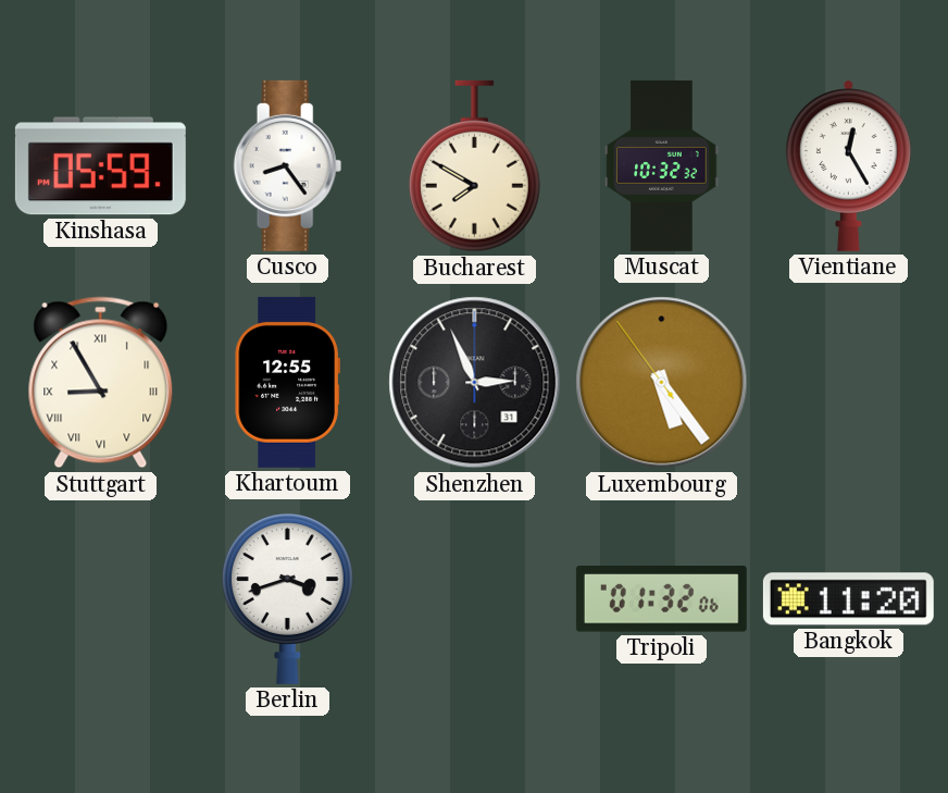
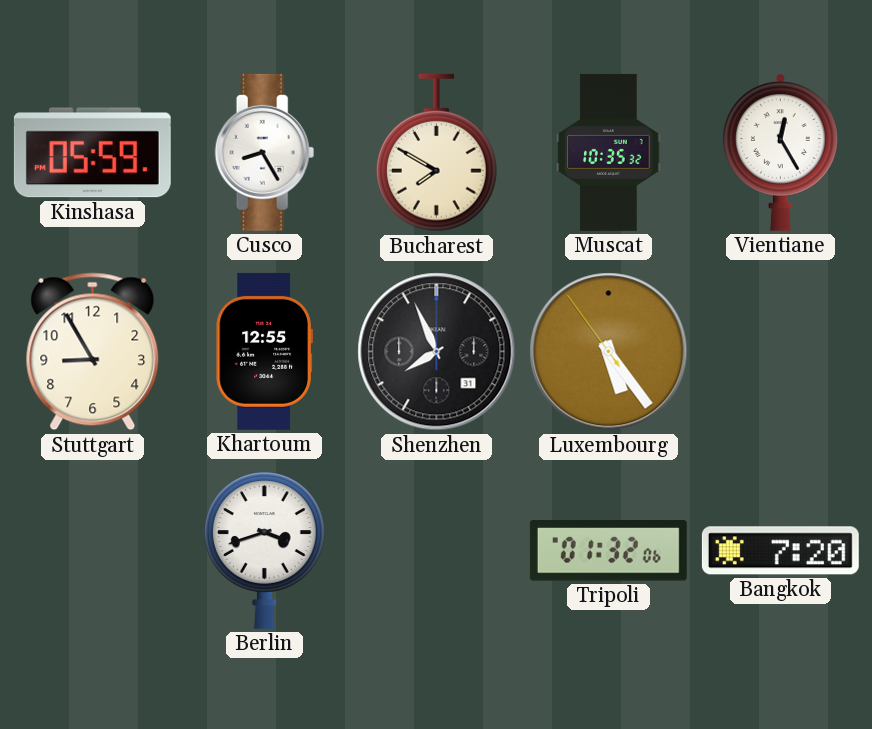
Cusco: 8:24 -> 8:25
Muscat: 10:32 -> 10:35
Stuttgart numerals: Roman -> Arabic
Shenzhen: 2:56 -> 7:56
Bangkok: 11:20 -> 7:20
